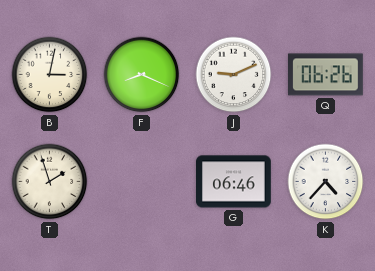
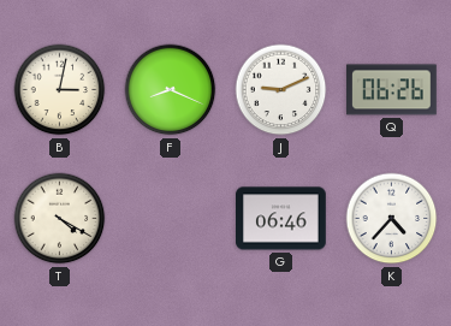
T: 1:57 -> 4:20
